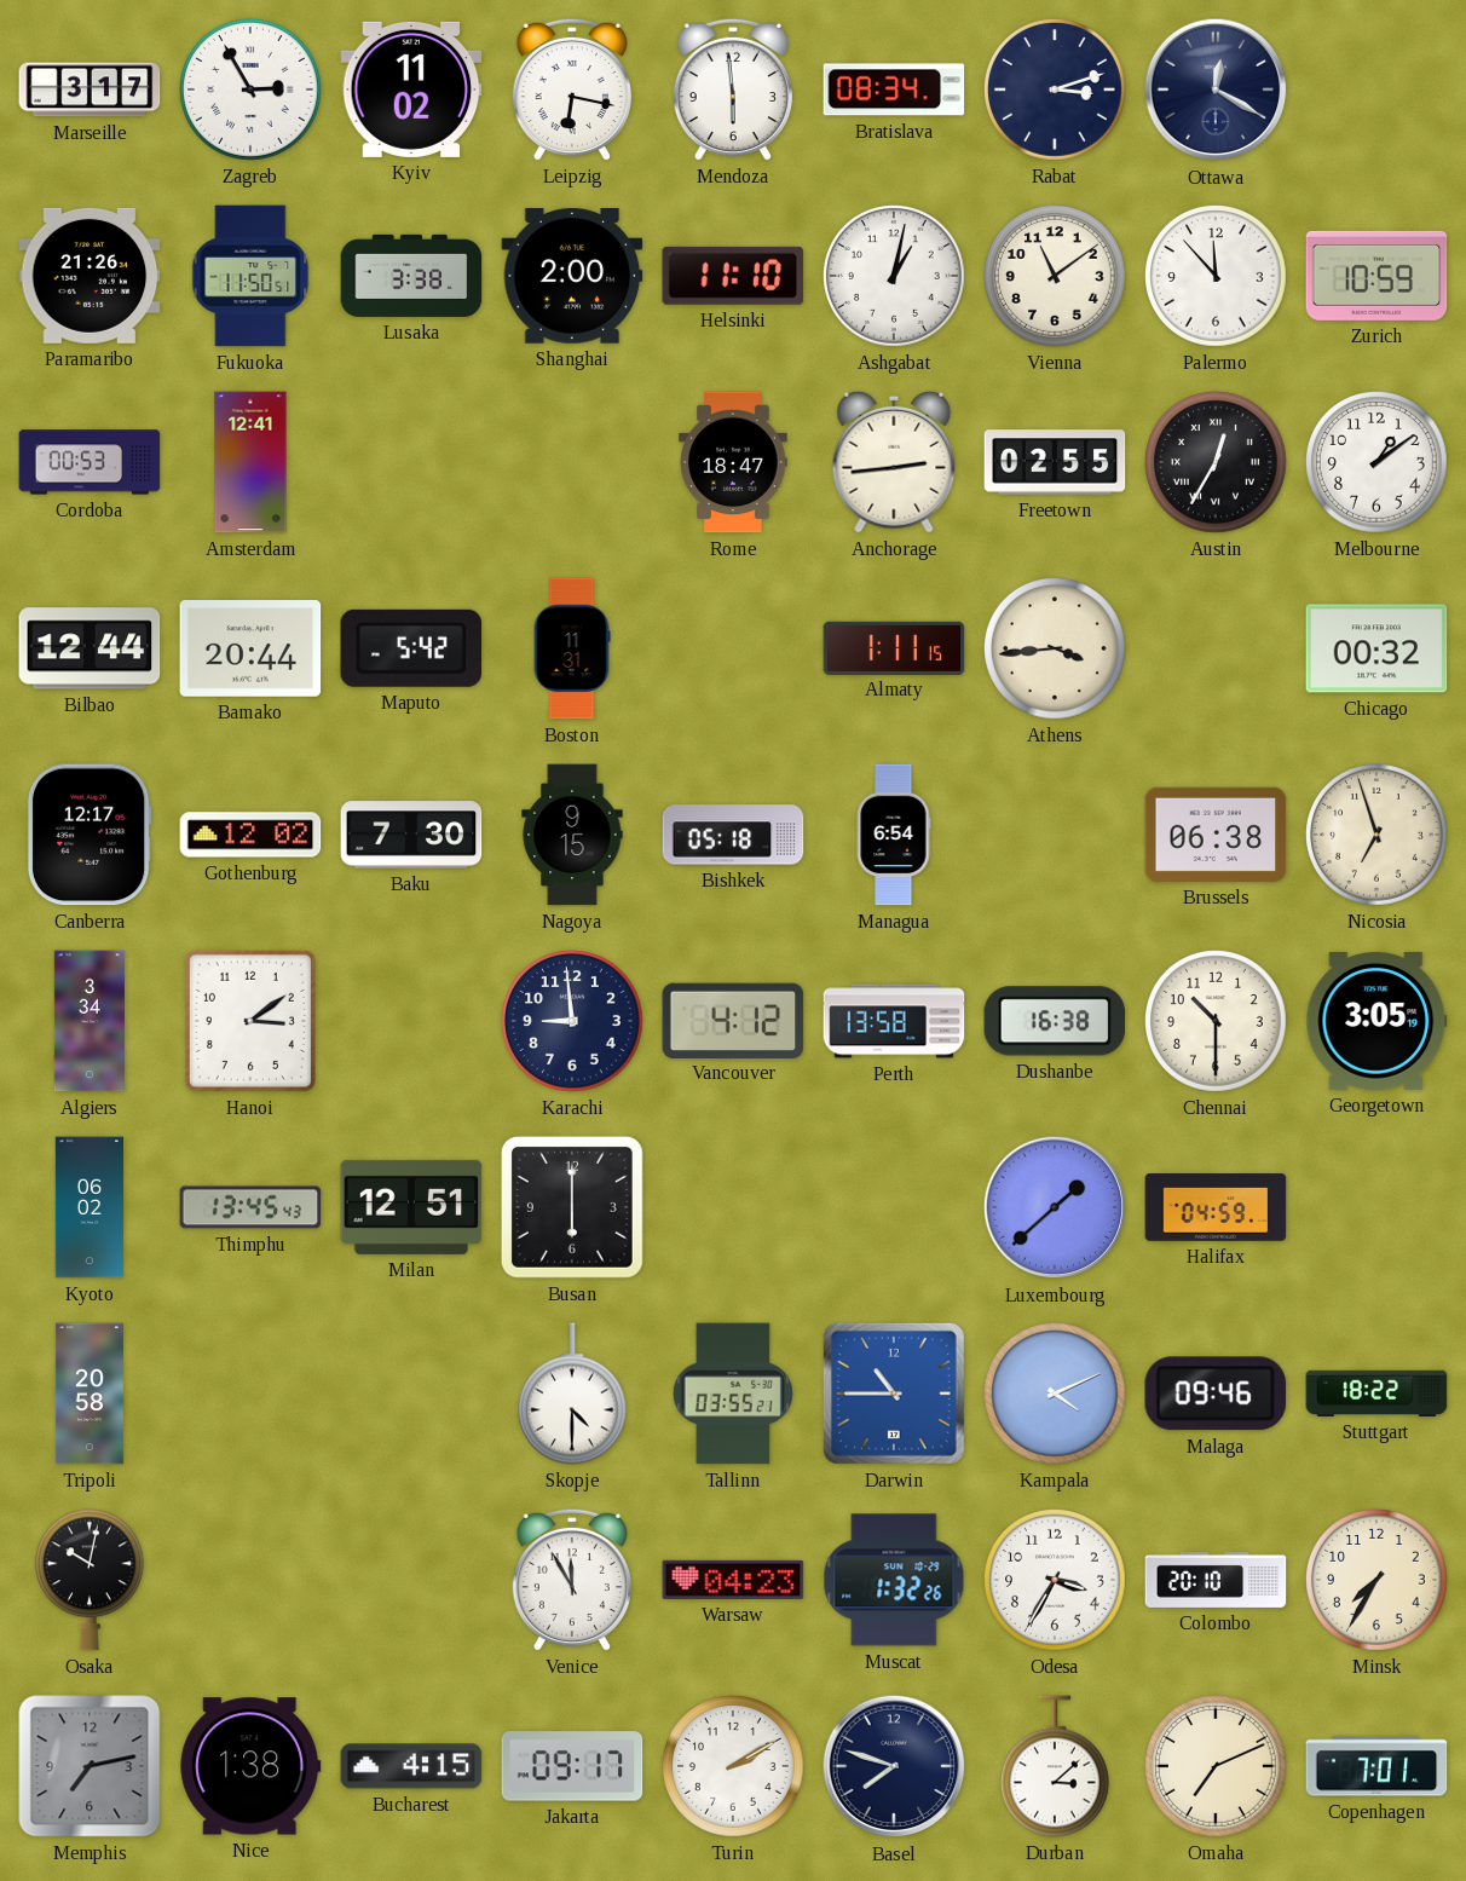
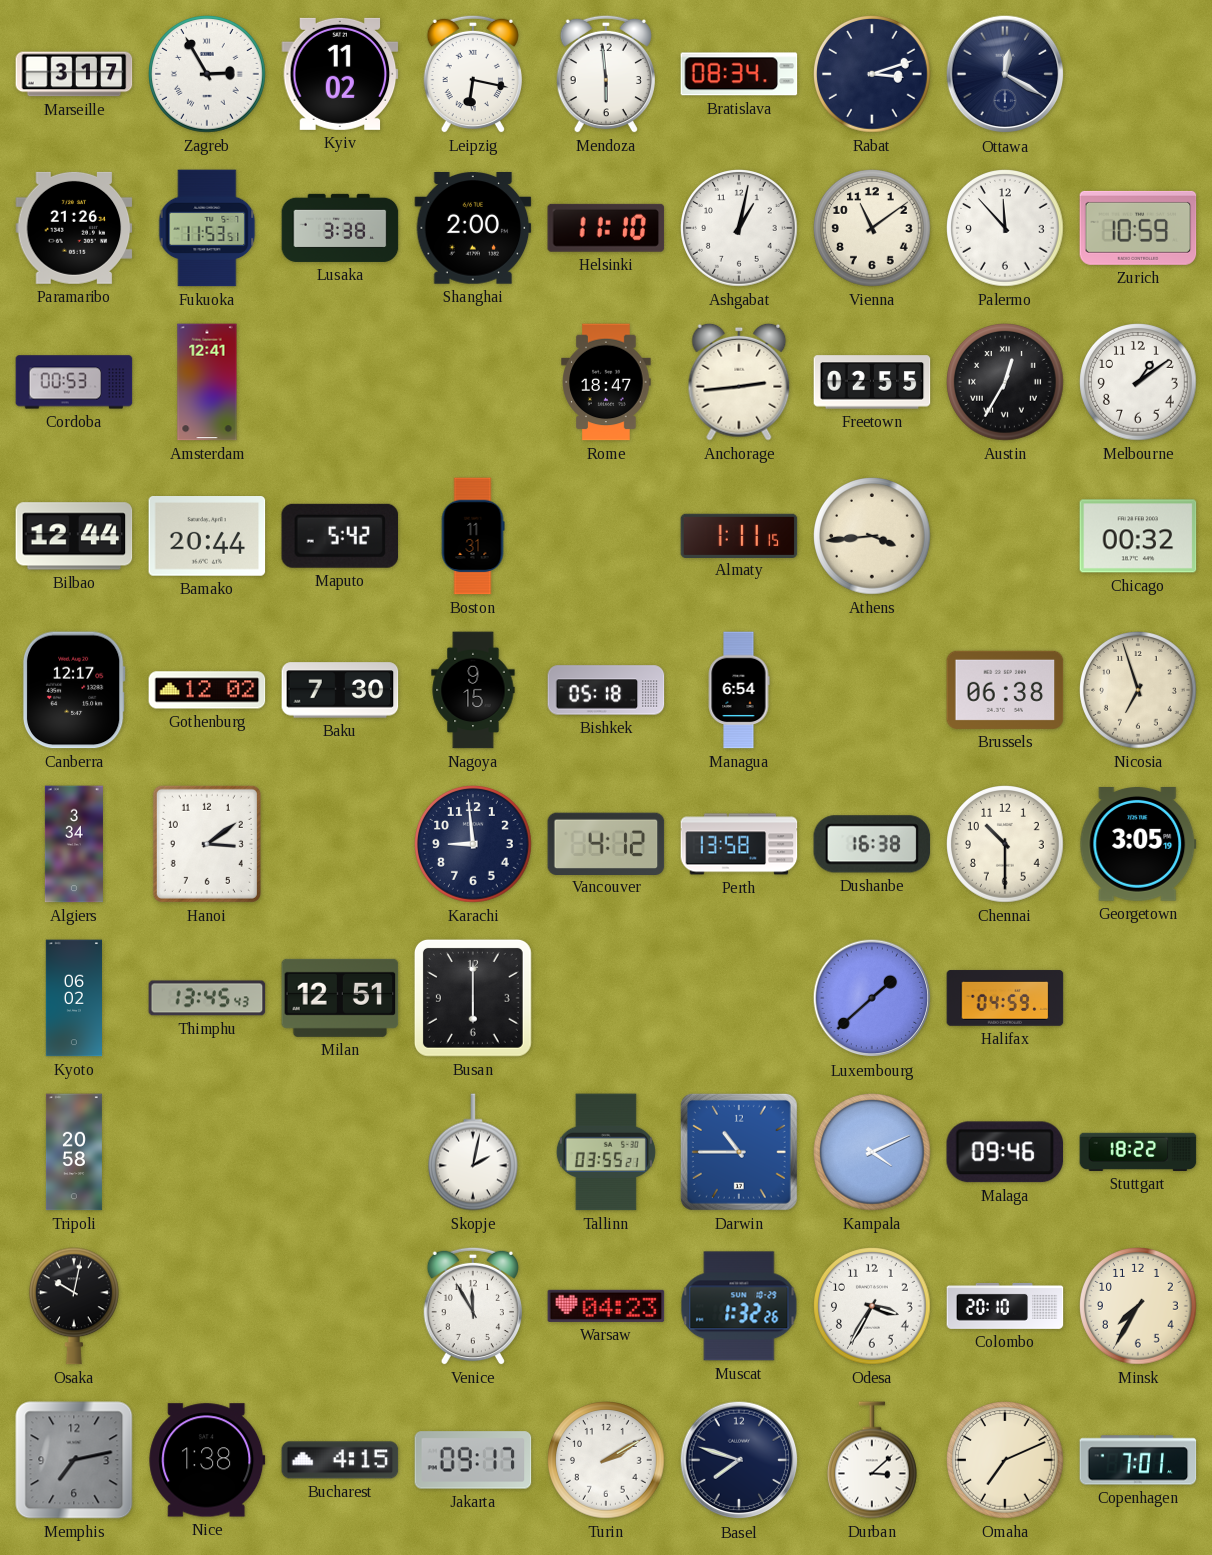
Fukuoka: 11:50 -> 11:53
Skopje: 4:30 -> 2:02
